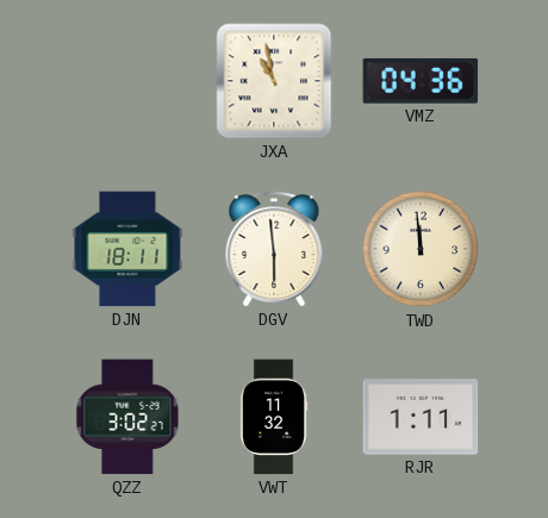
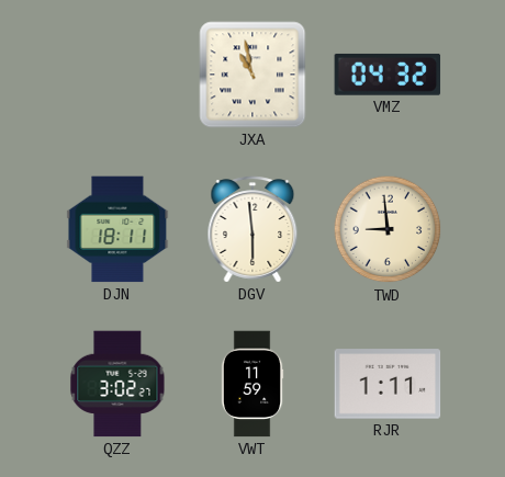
VMZ: 04:36 -> 04:32
TWD: 11:59 -> 8:59
VWT: 11:32 -> 11:59
